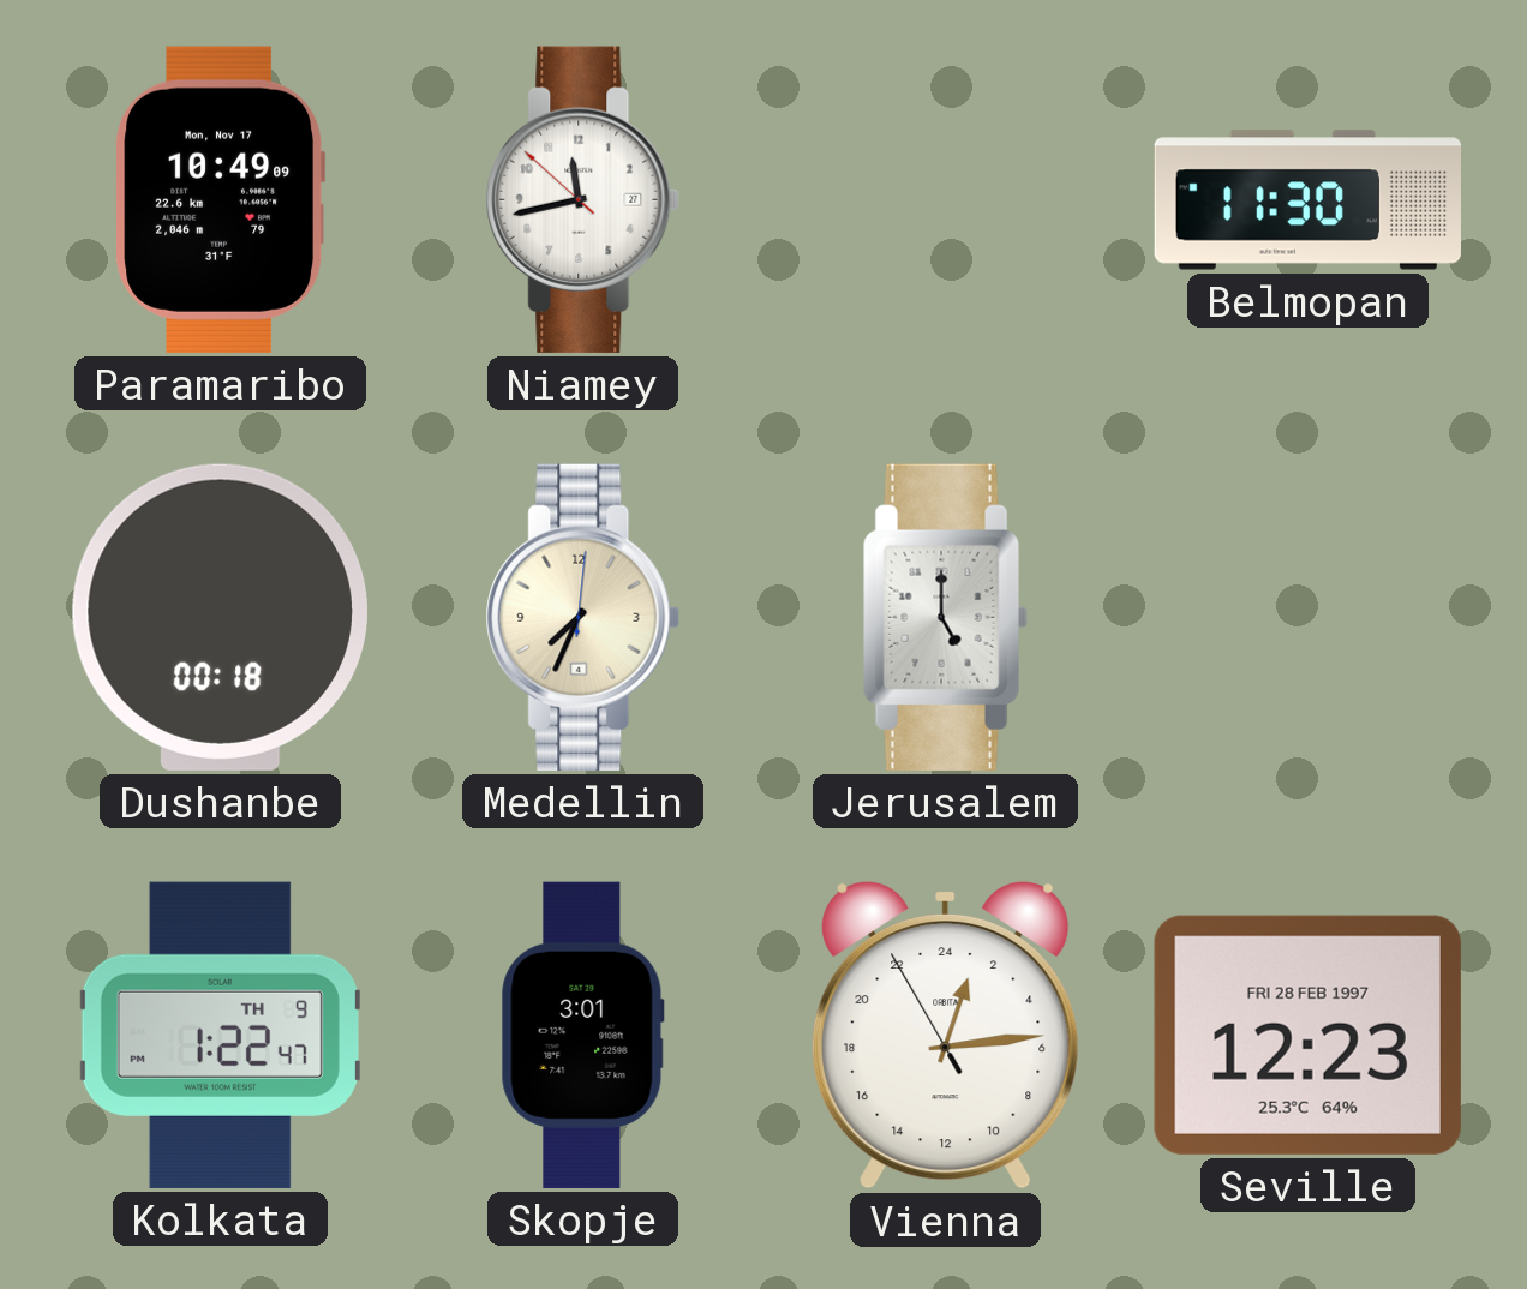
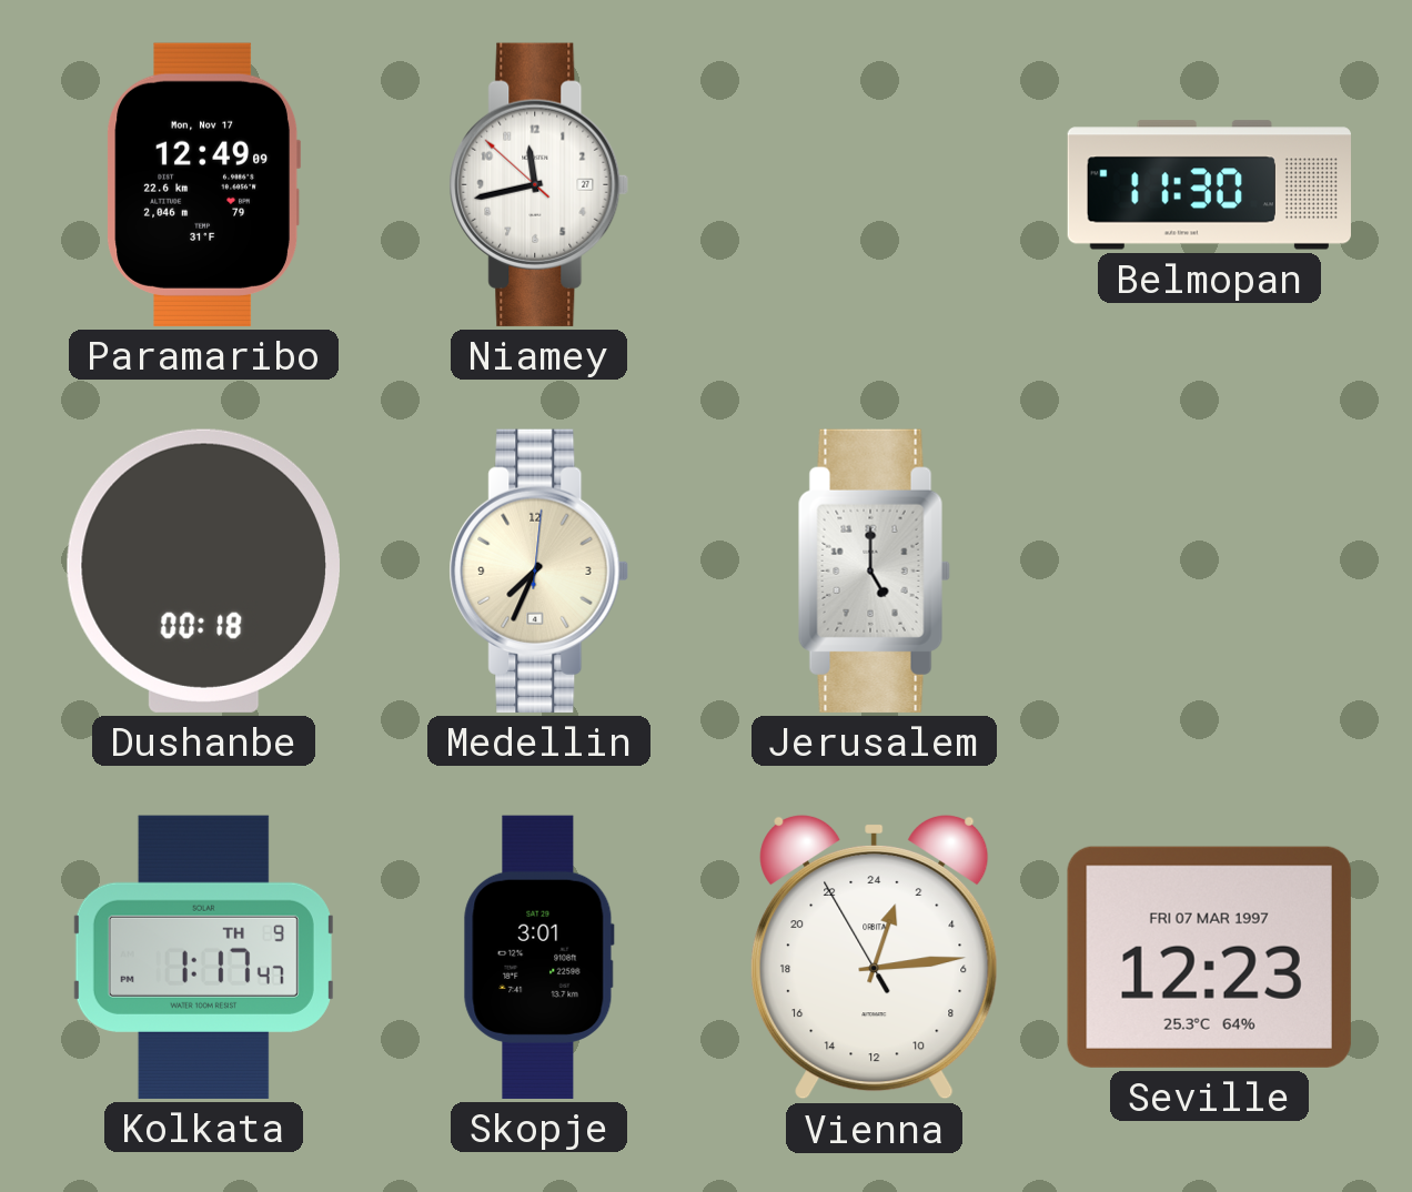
Paramaribo: 10:49 -> 12:49
Kolkata: 1:22 -> 1:17
Seville date: FRI 28 FEB 1997 -> FRI 07 MAR 1997
